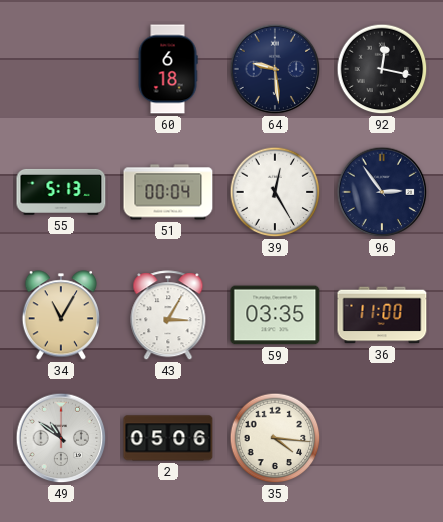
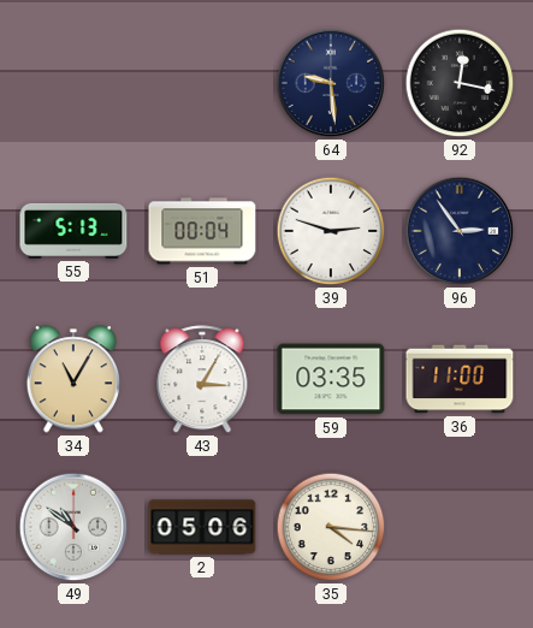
60: 6:18 -> none
39: 12:25 -> 2:48
